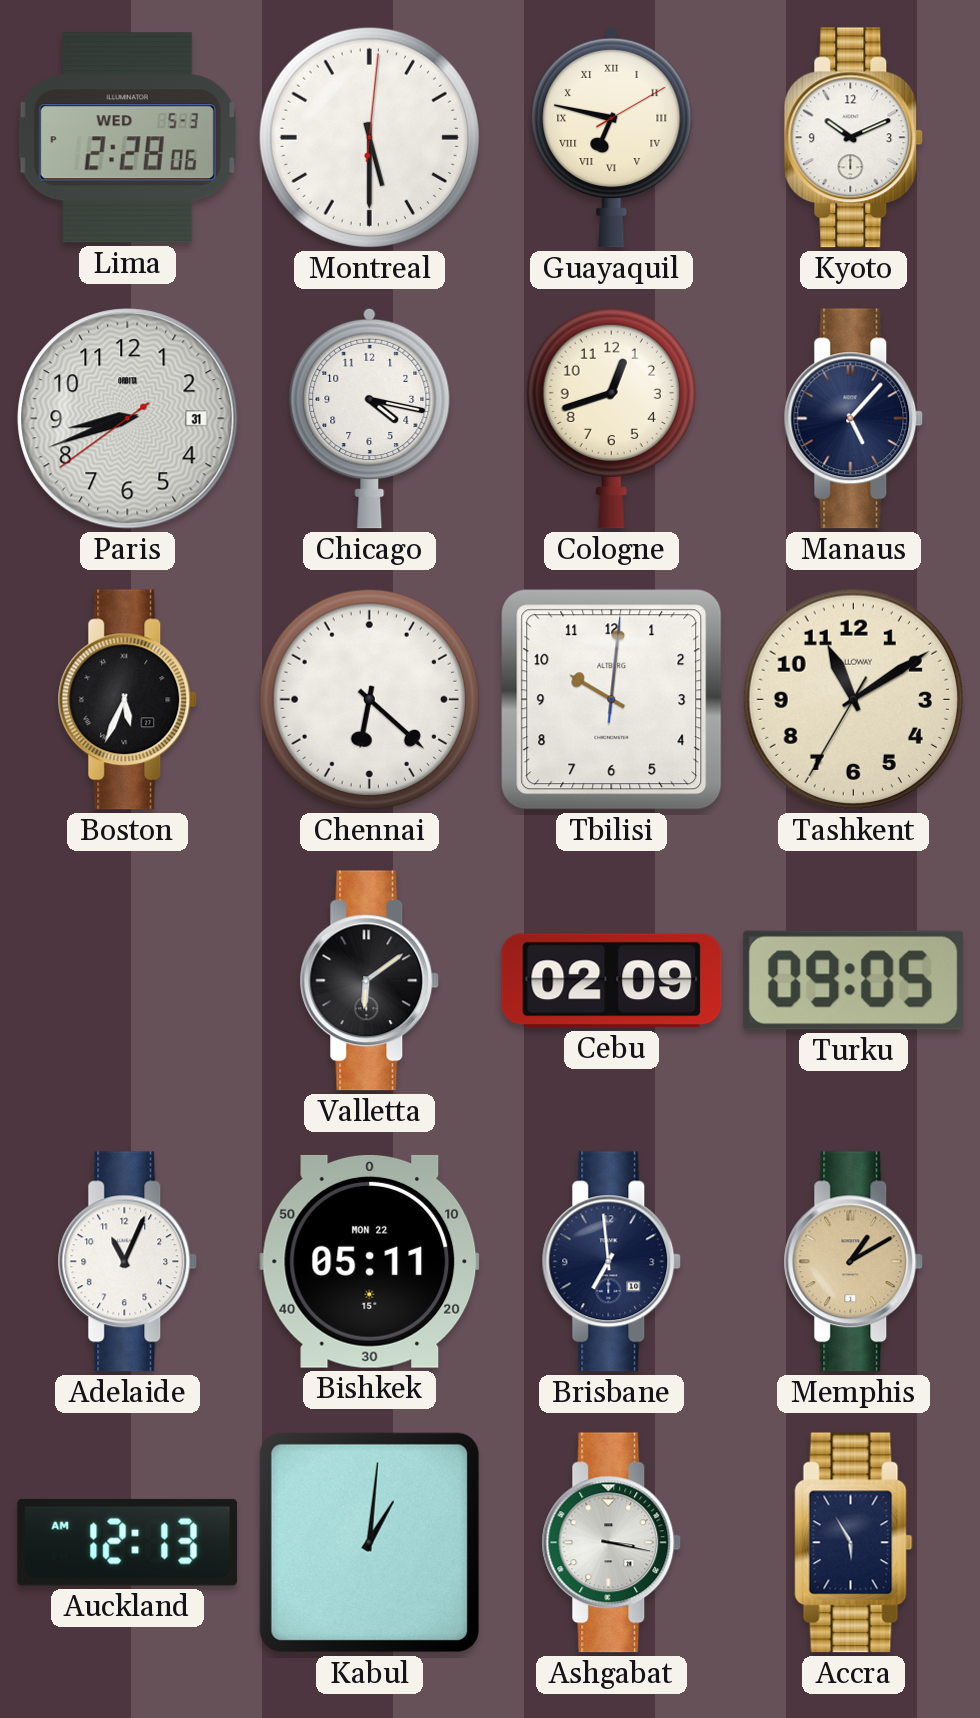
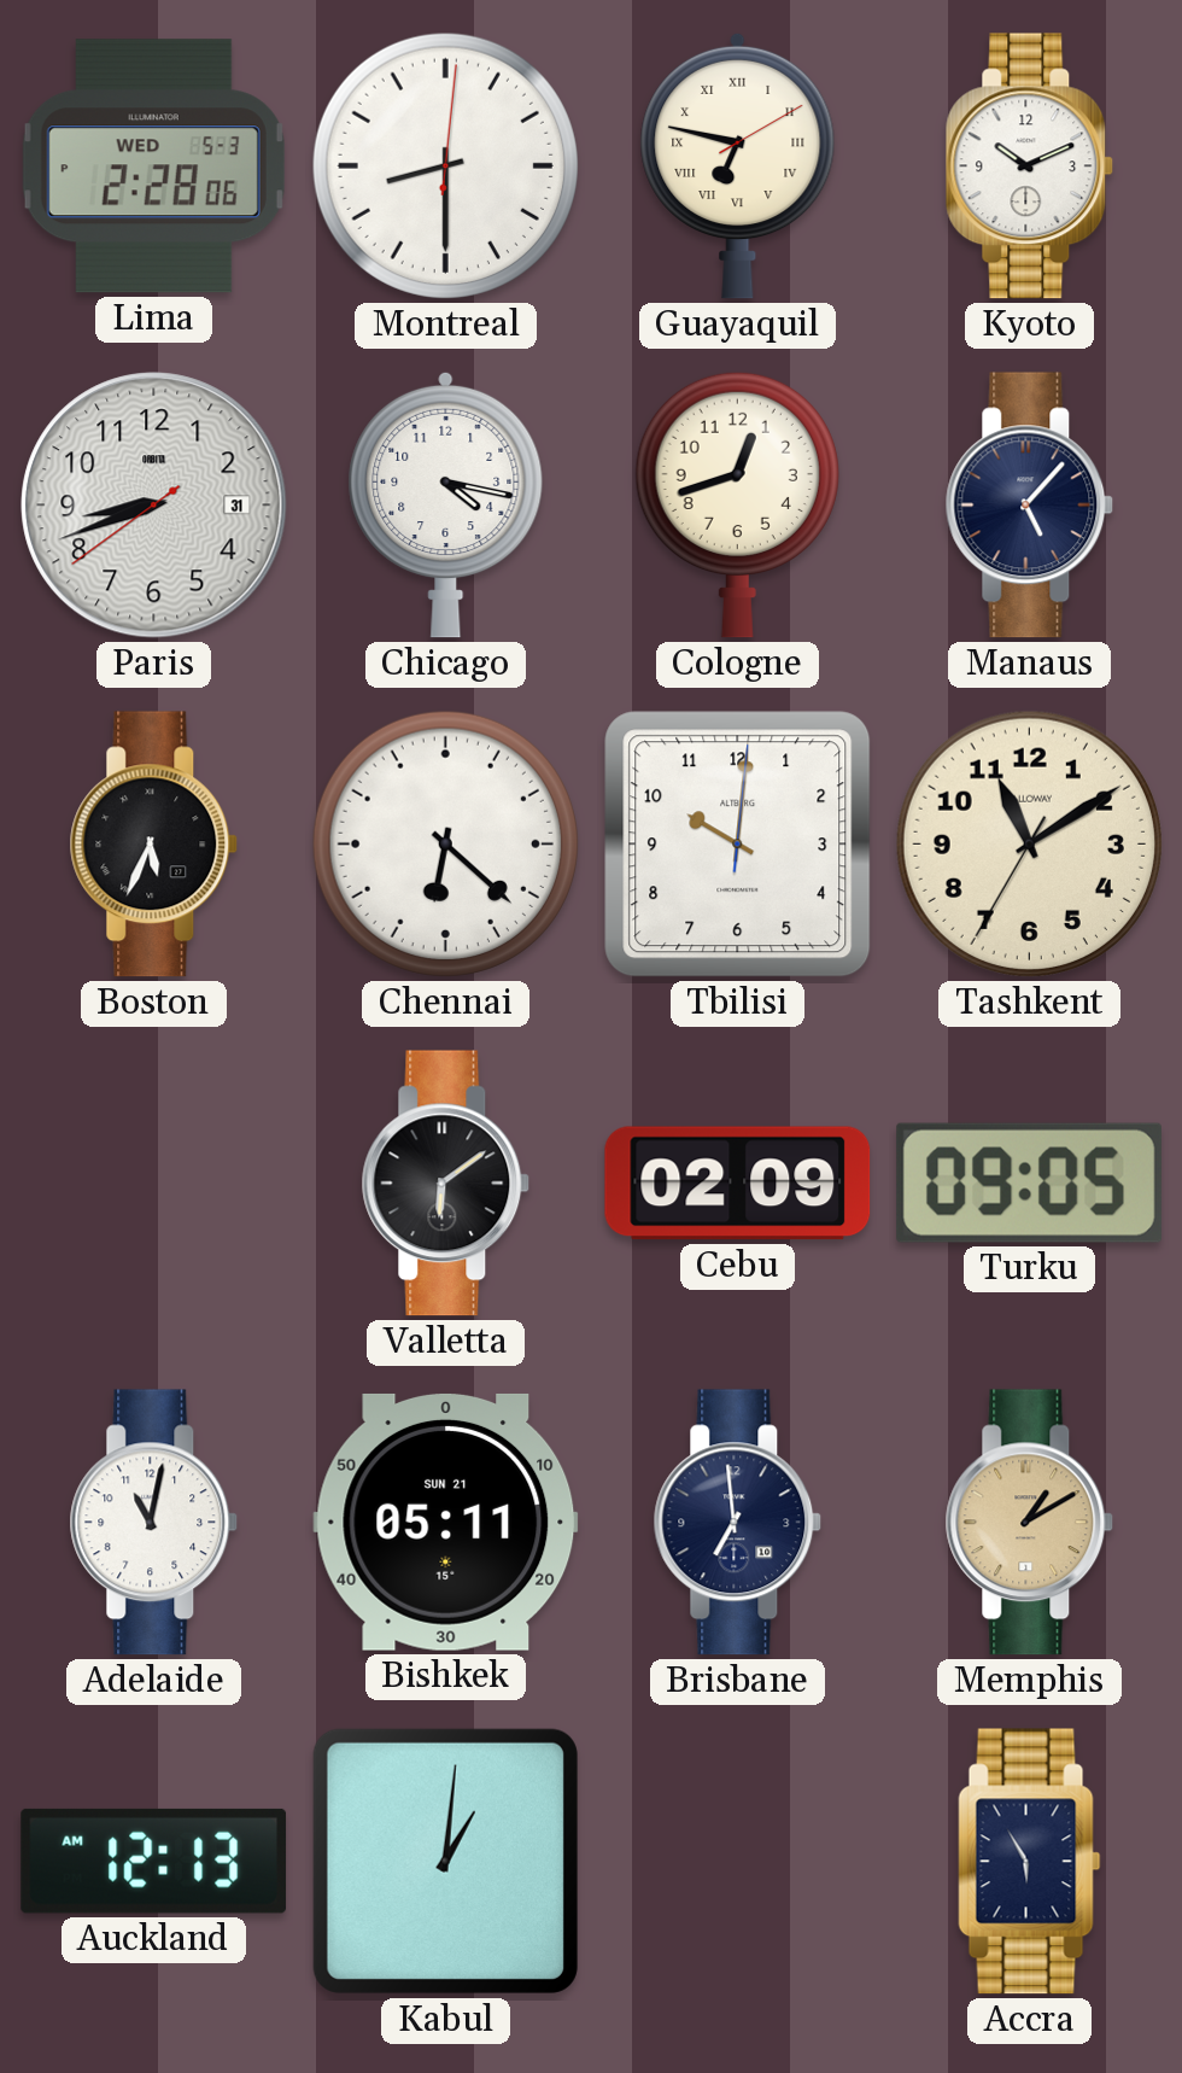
Montreal: 5:30 -> 8:30
Adelaide: 11:04 -> 11:02
Bishkek date: MON 22 -> SUN 21
Ashgabat: 3:17 -> none
